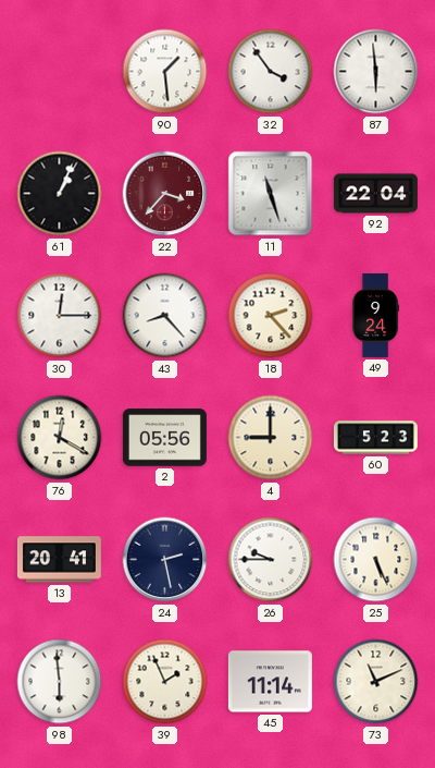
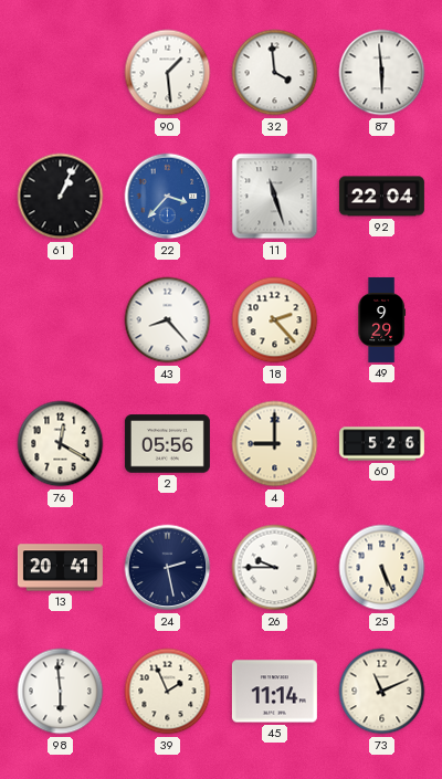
32: 3:54 -> 3:59
22 dial: burgundy -> blue
30: 12:15 -> none
49: 9:24 -> 9:29
60: 5:23 -> 5:26
